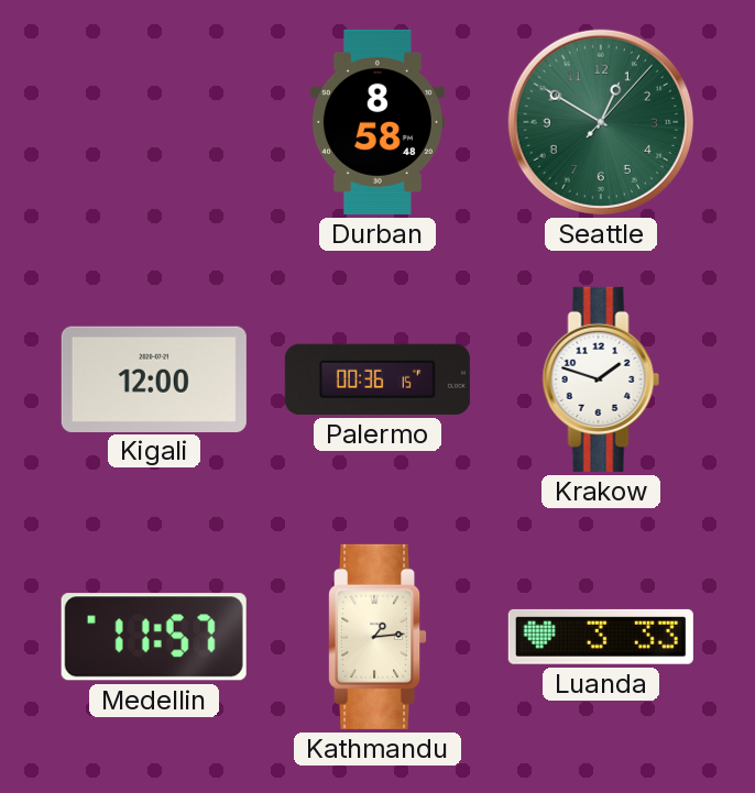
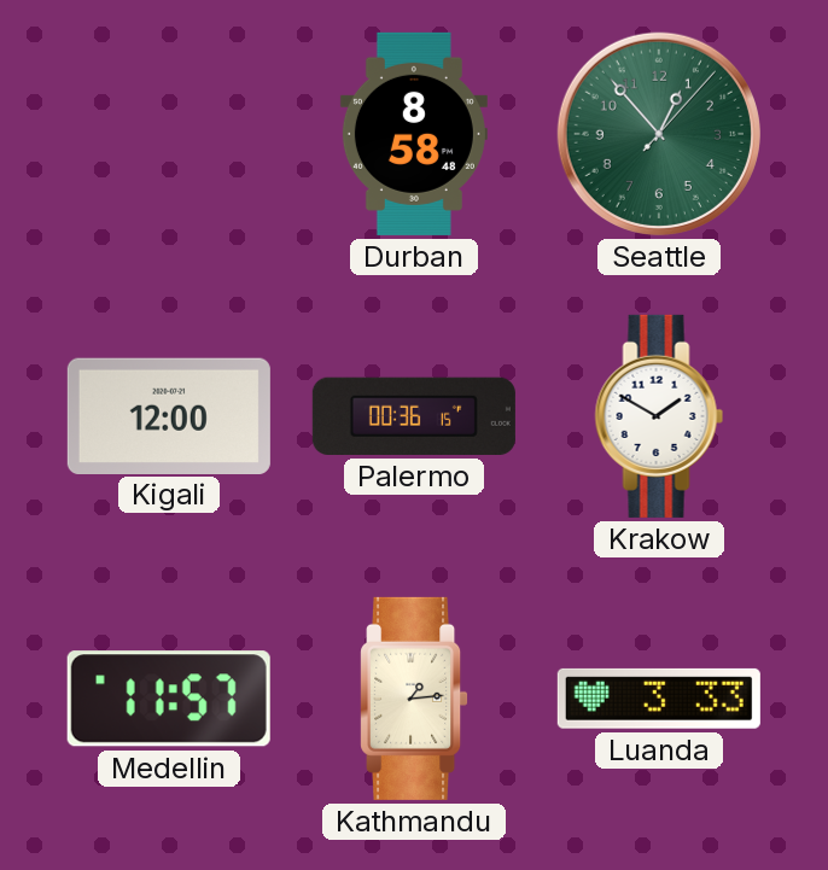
Seattle: 12:50 -> 12:53
Krakow: 1:48 -> 1:50
